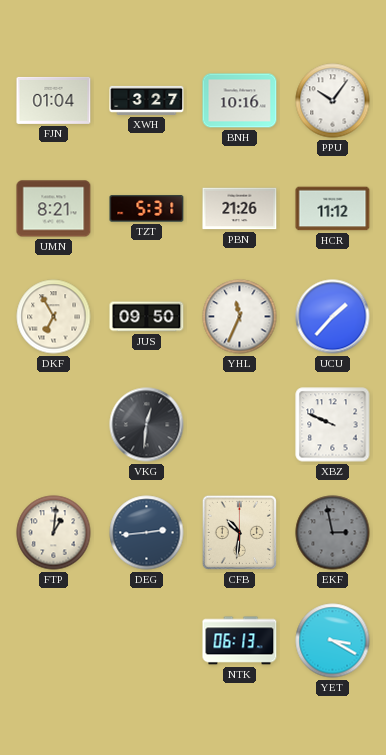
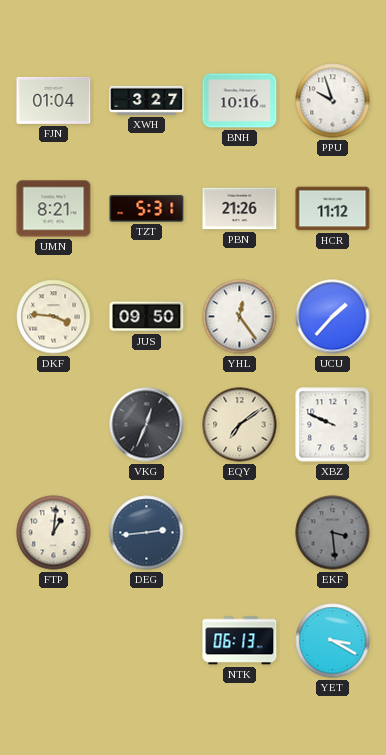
PPU: 10:06 -> 9:57
DKF: 6:55 -> 3:46
YHL: 11:34 -> 12:24
VKG: 12:31 -> 12:34
EQY: none -> 7:09
CFB: 10:31 -> none
EKF: 2:58 -> 3:29
